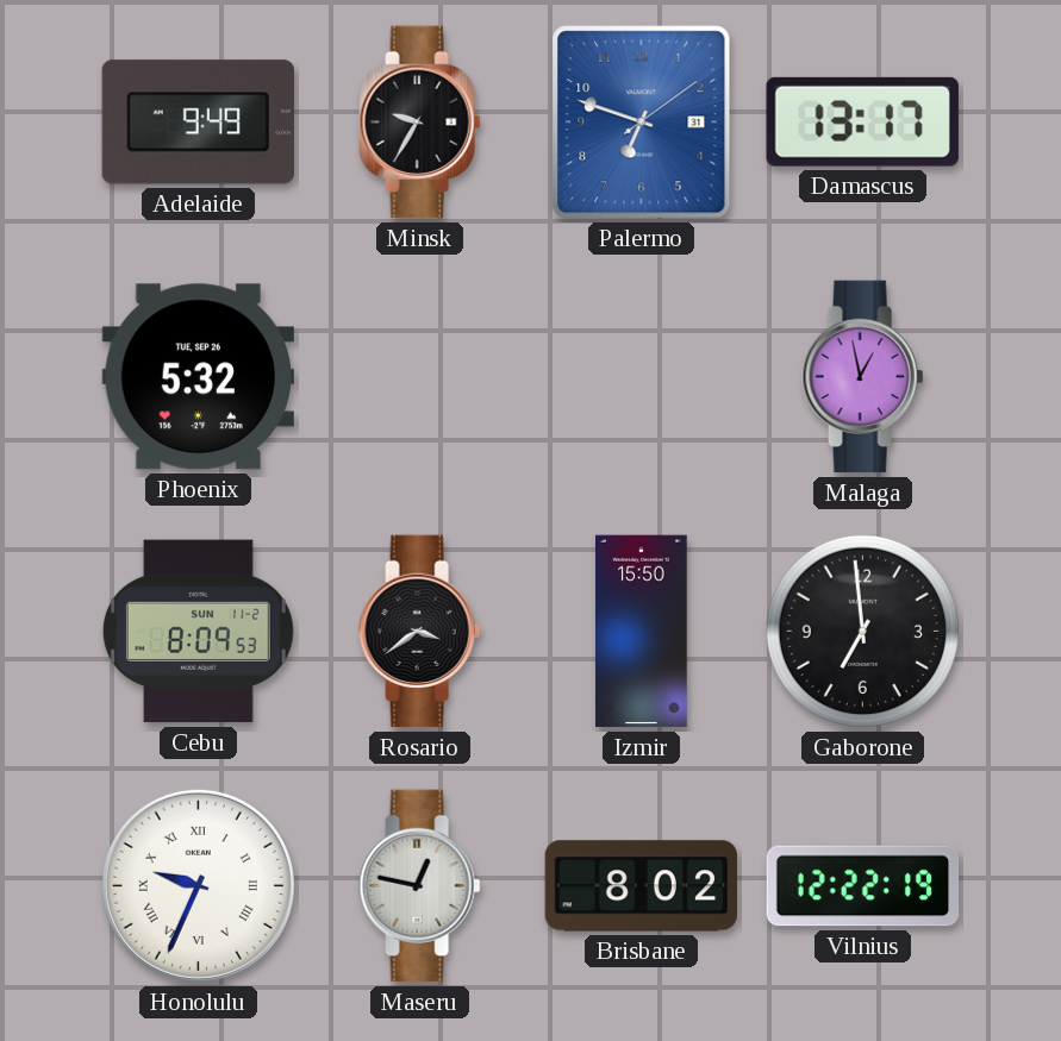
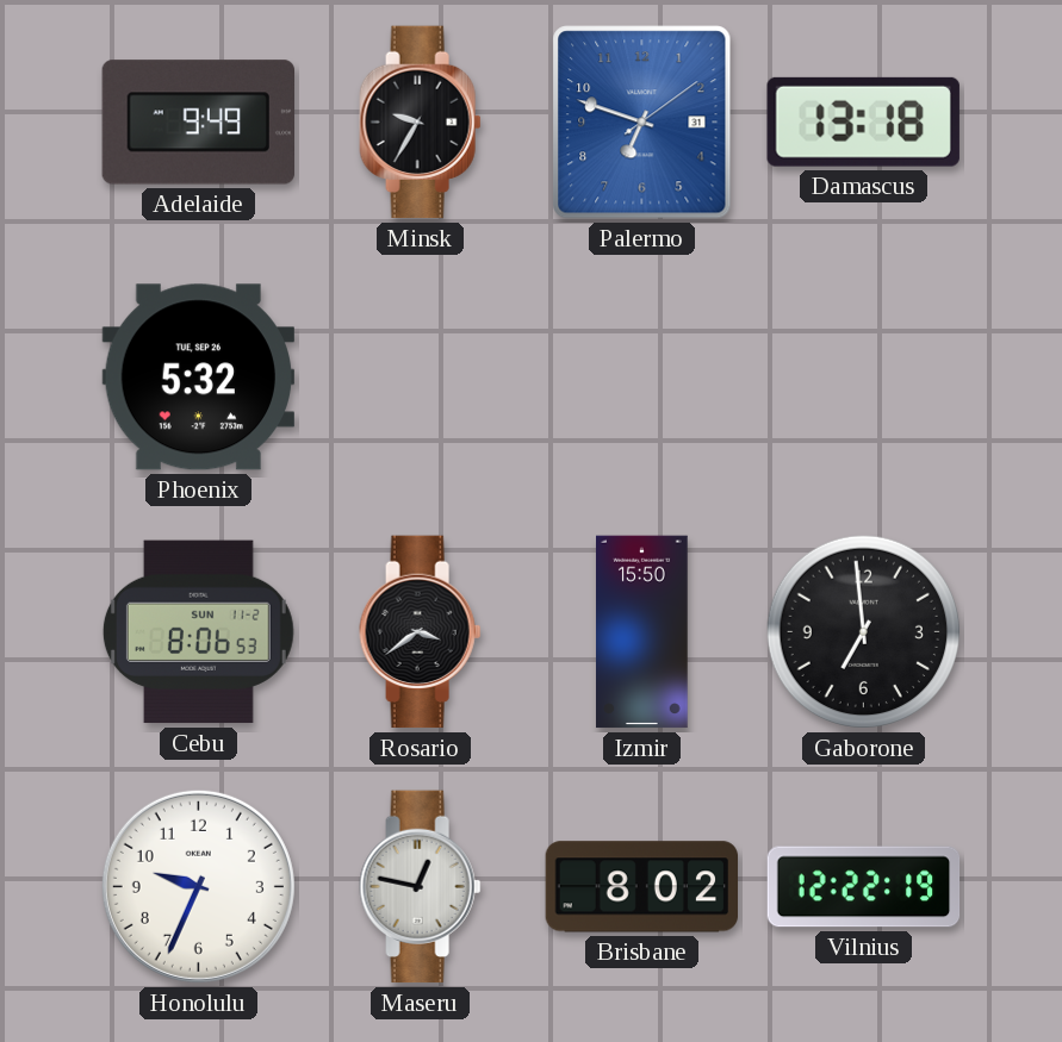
Damascus: 13:17 -> 13:18
Malaga: 12:58 -> none
Cebu: 8:09 -> 8:06
Honolulu numerals: Roman -> Arabic
